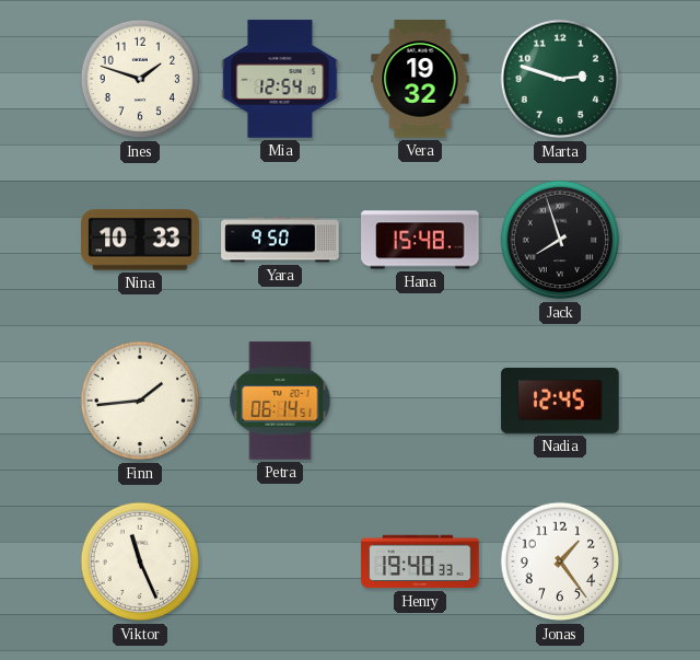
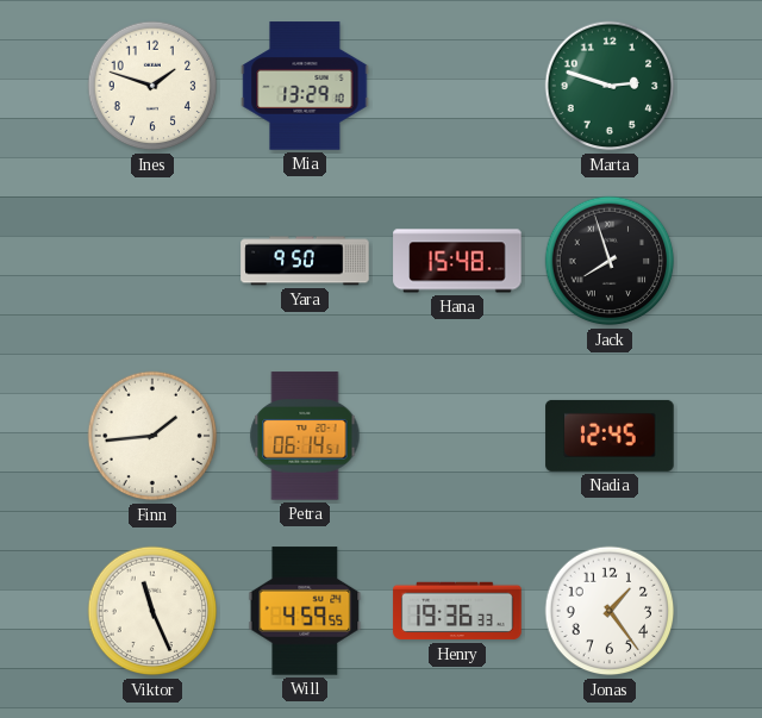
Mia: 12:54 -> 13:29
Vera: 19:32 -> none
Nina: 10:33 -> none
Will: none -> 4:59
Henry: 19:40 -> 19:36
